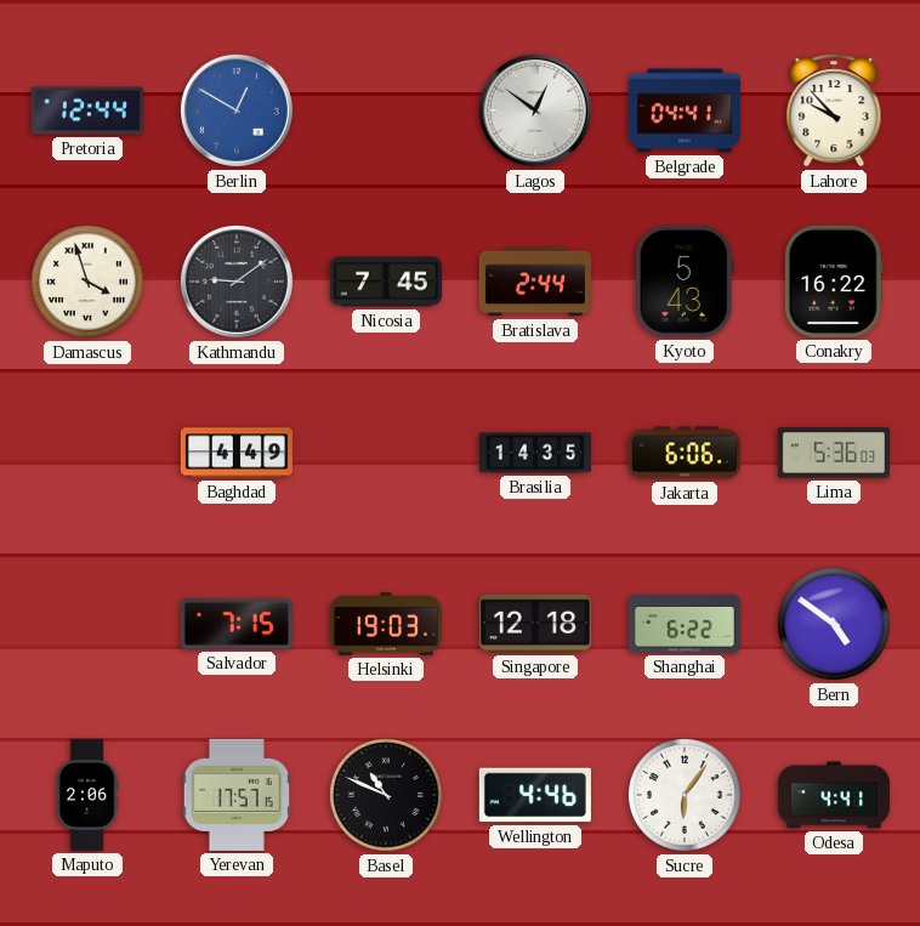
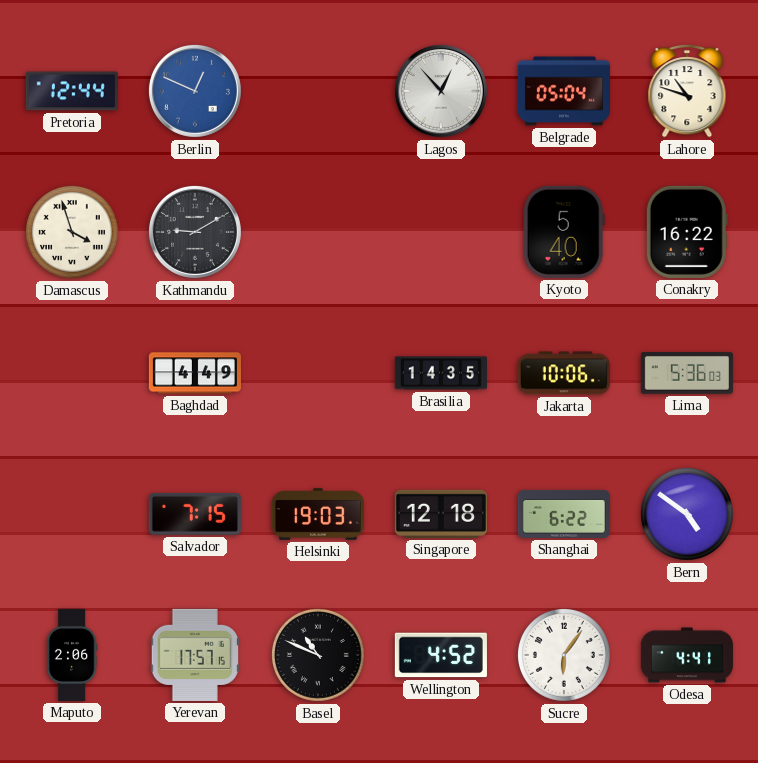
Berlin: 12:50 -> 12:49
Lagos: 12:51 -> 12:53
Belgrade: 04:41 -> 05:04
Lahore: 9:53 -> 10:48
Kathmandu: 9:09 -> 9:10
Nicosia: 7:45 -> none
Bratislava: 2:44 -> none
Kyoto: 5:43 -> 5:40
Jakarta: 6:06 -> 10:06
Wellington: 4:46 -> 4:52
